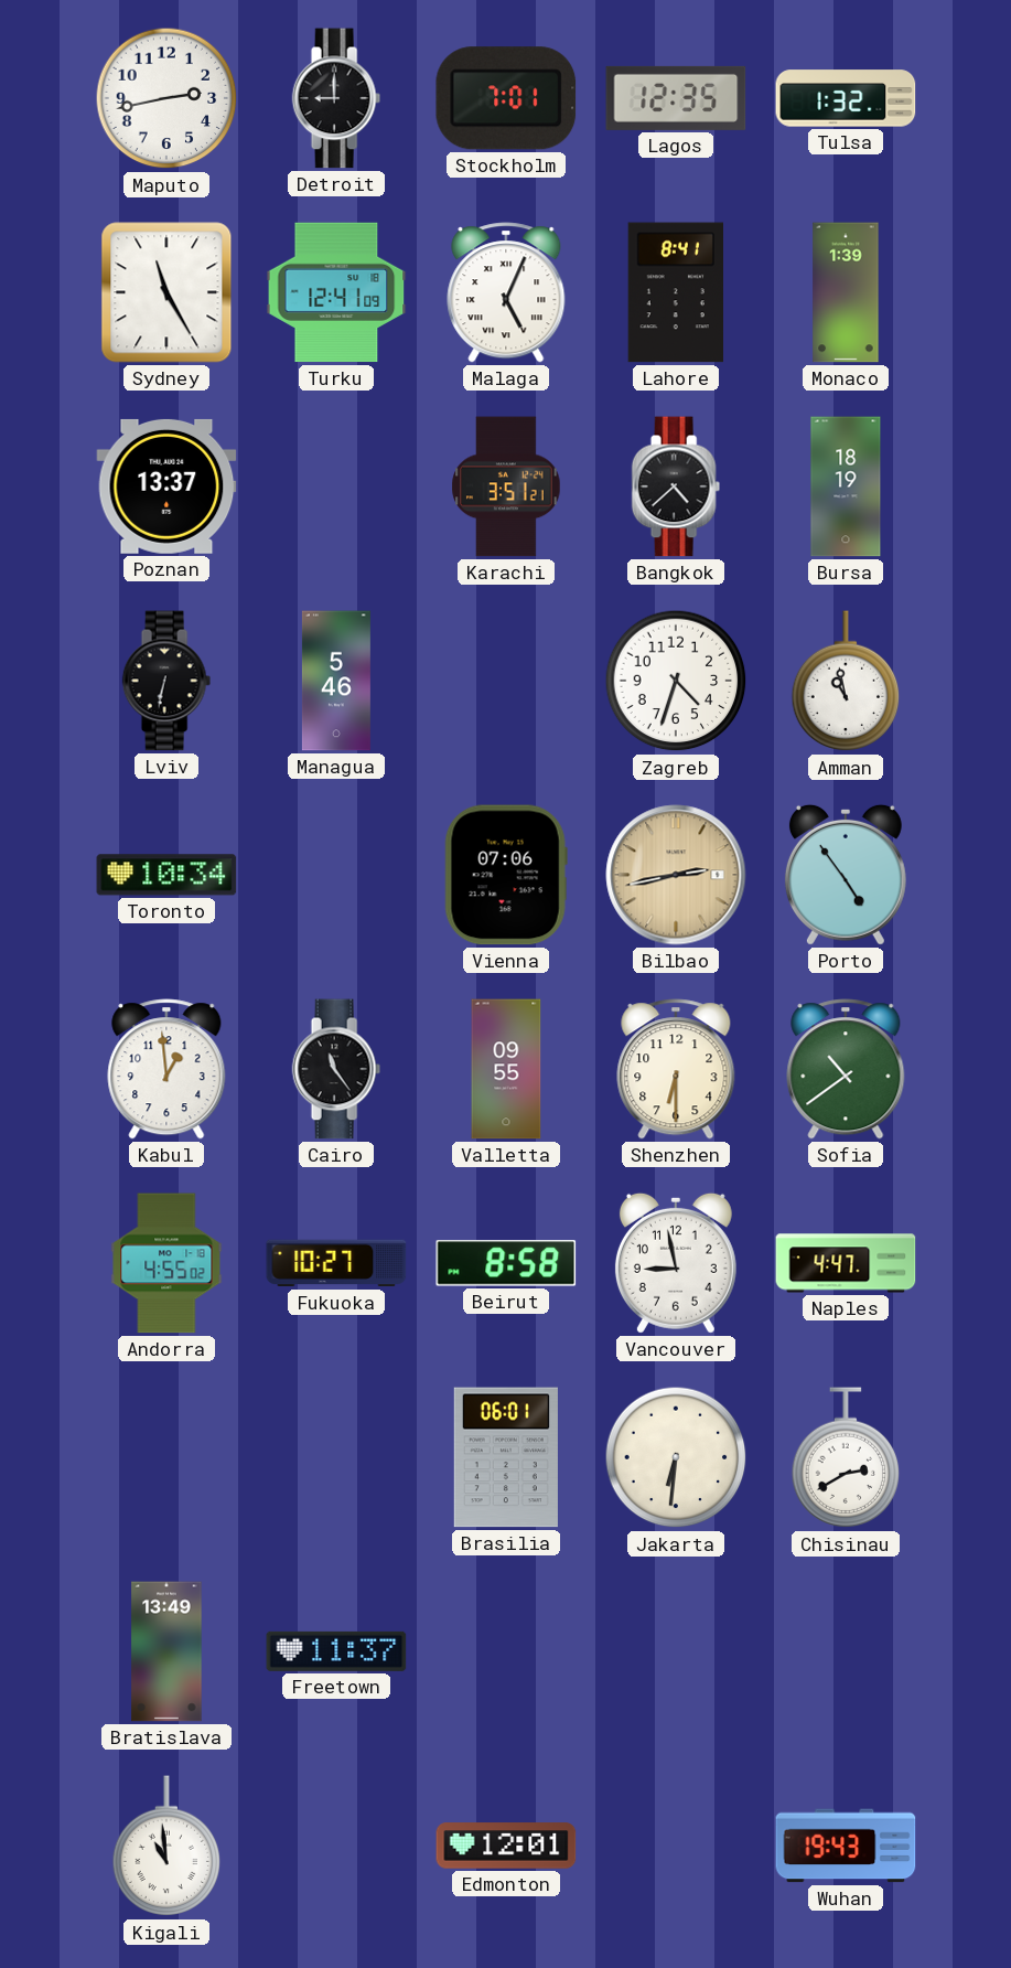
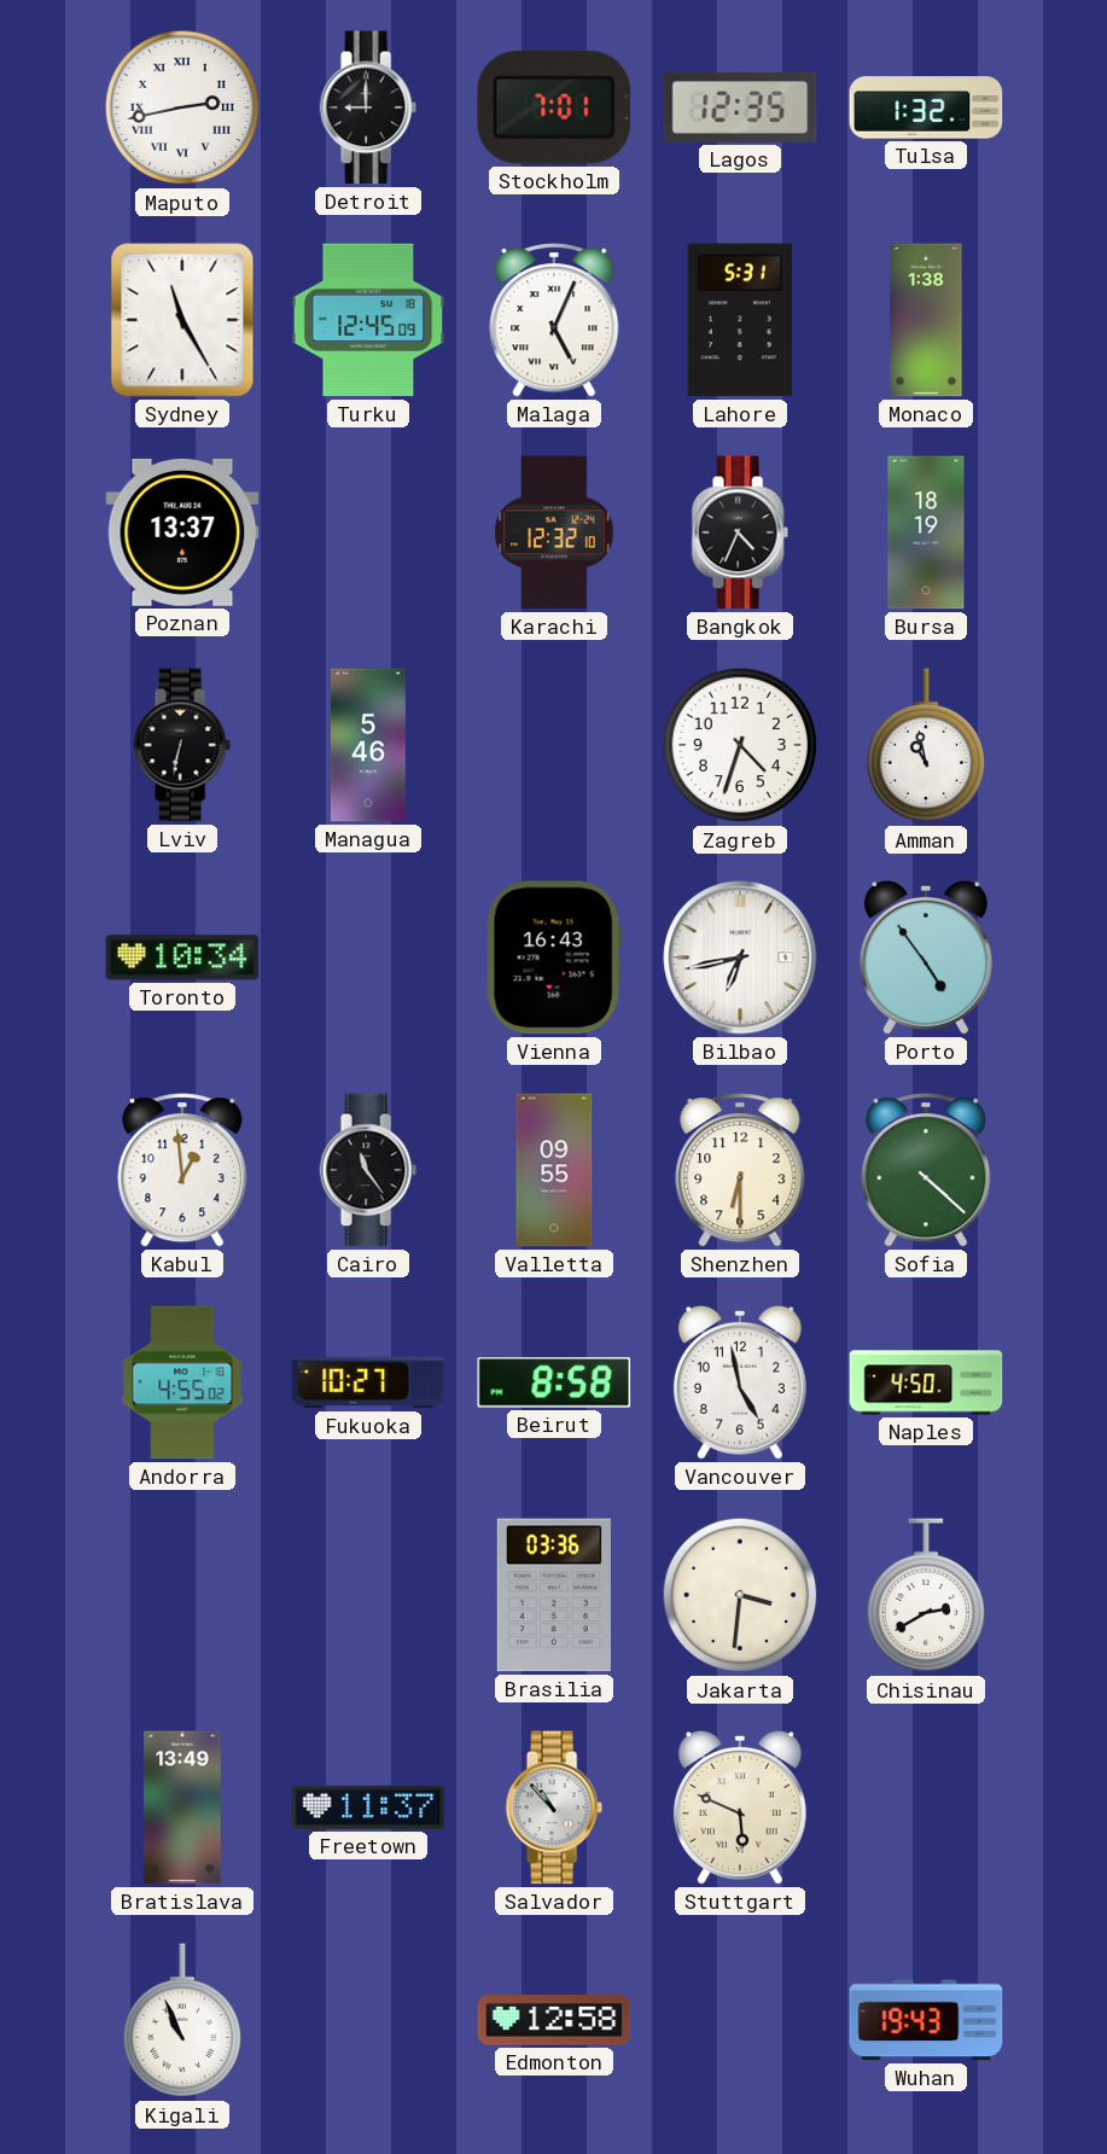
Maputo numerals: Arabic -> Roman
Turku: 12:41 -> 12:45
Lahore: 8:41 -> 5:31
Monaco: 1:39 -> 1:38
Karachi: 3:51 -> 12:32
Bangkok: 4:38 -> 4:34
Vienna: 07:06 -> 16:43
Bilbao: 2:43 -> 6:43
Bilbao dial: champagne -> white
Sofia: 10:39 -> 4:22
Vancouver: 8:58 -> 4:58
Naples: 4:47 -> 4:50
Brasilia: 06:01 -> 03:36
Jakarta: 6:31 -> 3:31
Salvador: none -> 10:53
Stuttgart: none -> 5:49
Kigali: 10:59 -> 10:56
Edmonton: 12:01 -> 12:58
